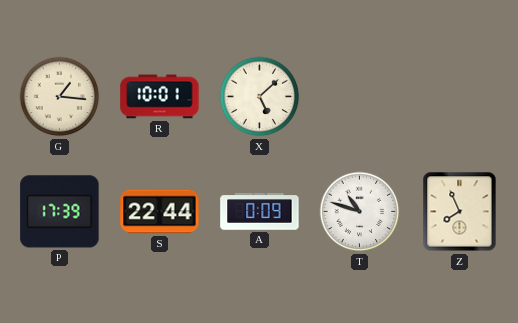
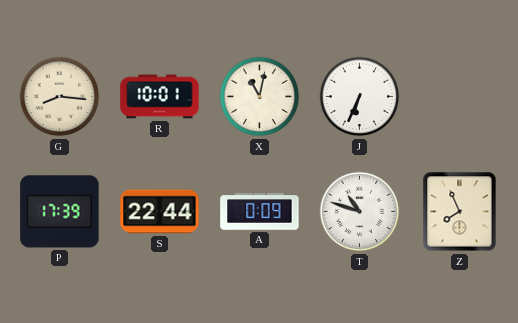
G: 1:16 -> 8:16
X: 5:08 -> 11:02
J: none -> 6:34
